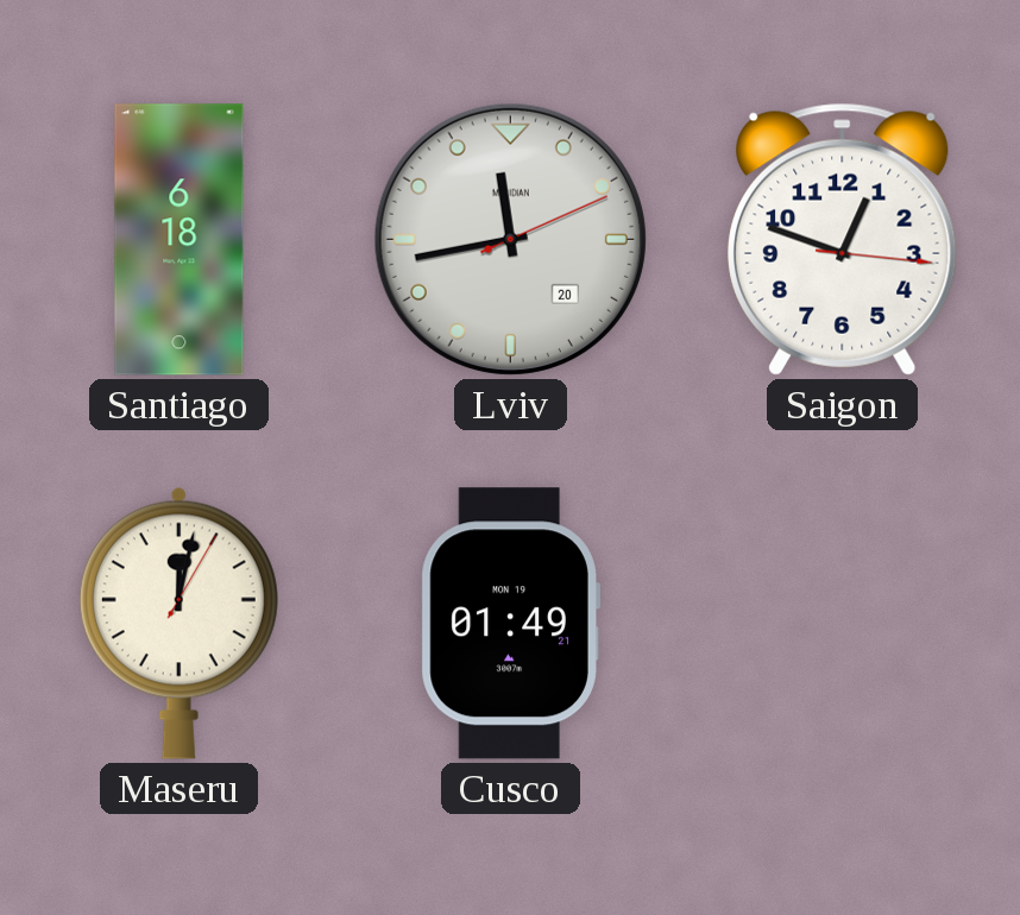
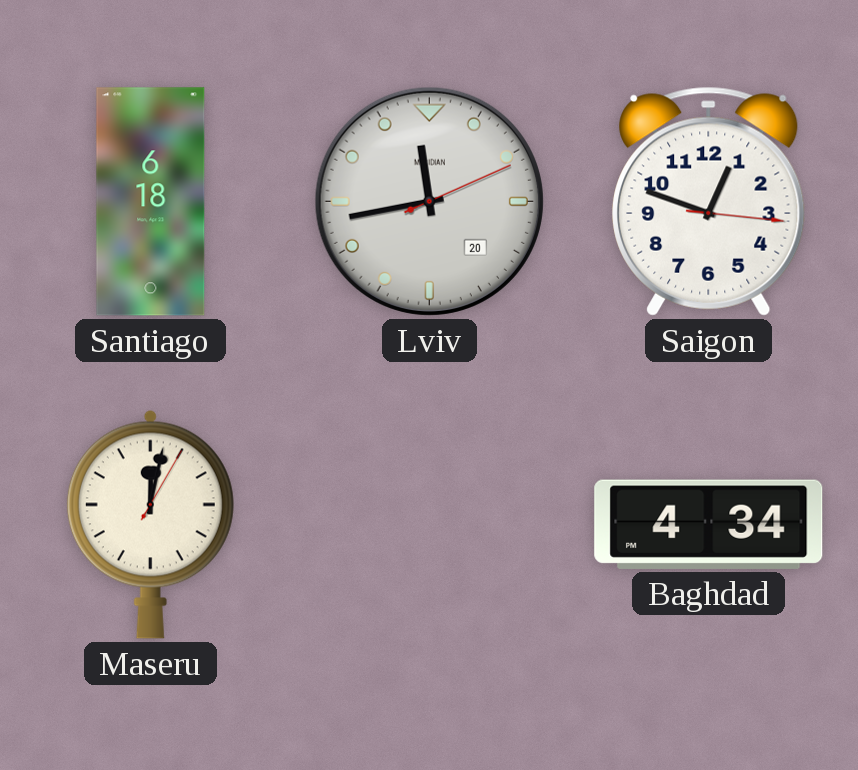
Cusco: 01:49 -> none
Baghdad: none -> 4:34
